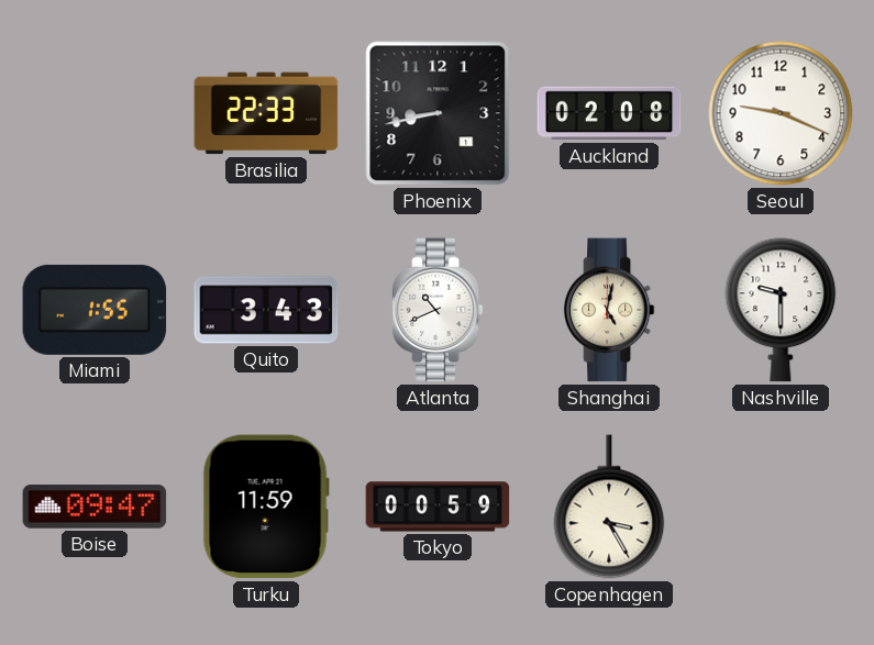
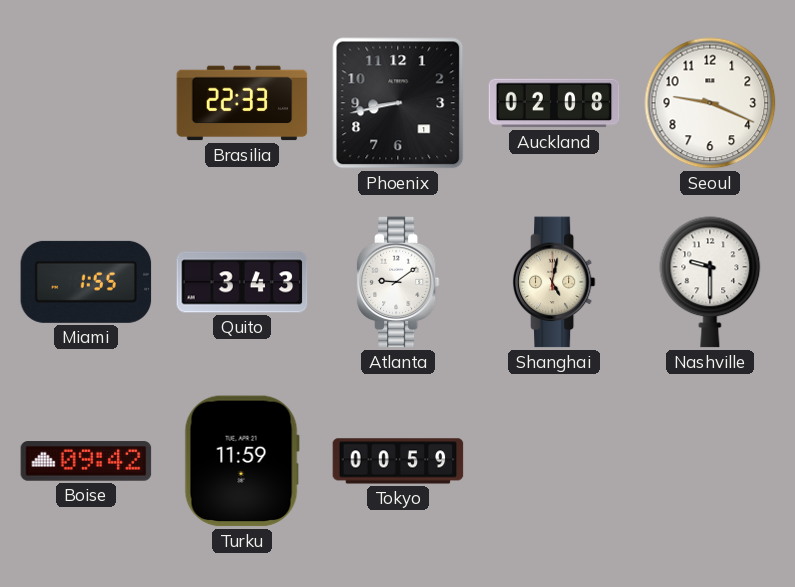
Atlanta: 10:41 -> 9:09
Boise: 09:47 -> 09:42
Copenhagen: 3:25 -> none
